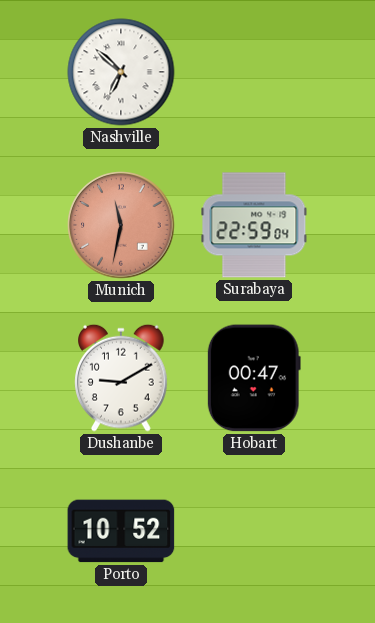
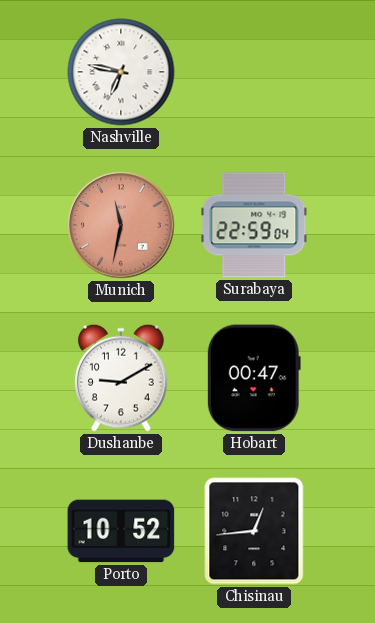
Nashville: 6:52 -> 6:47
Chisinau: none -> 12:44
